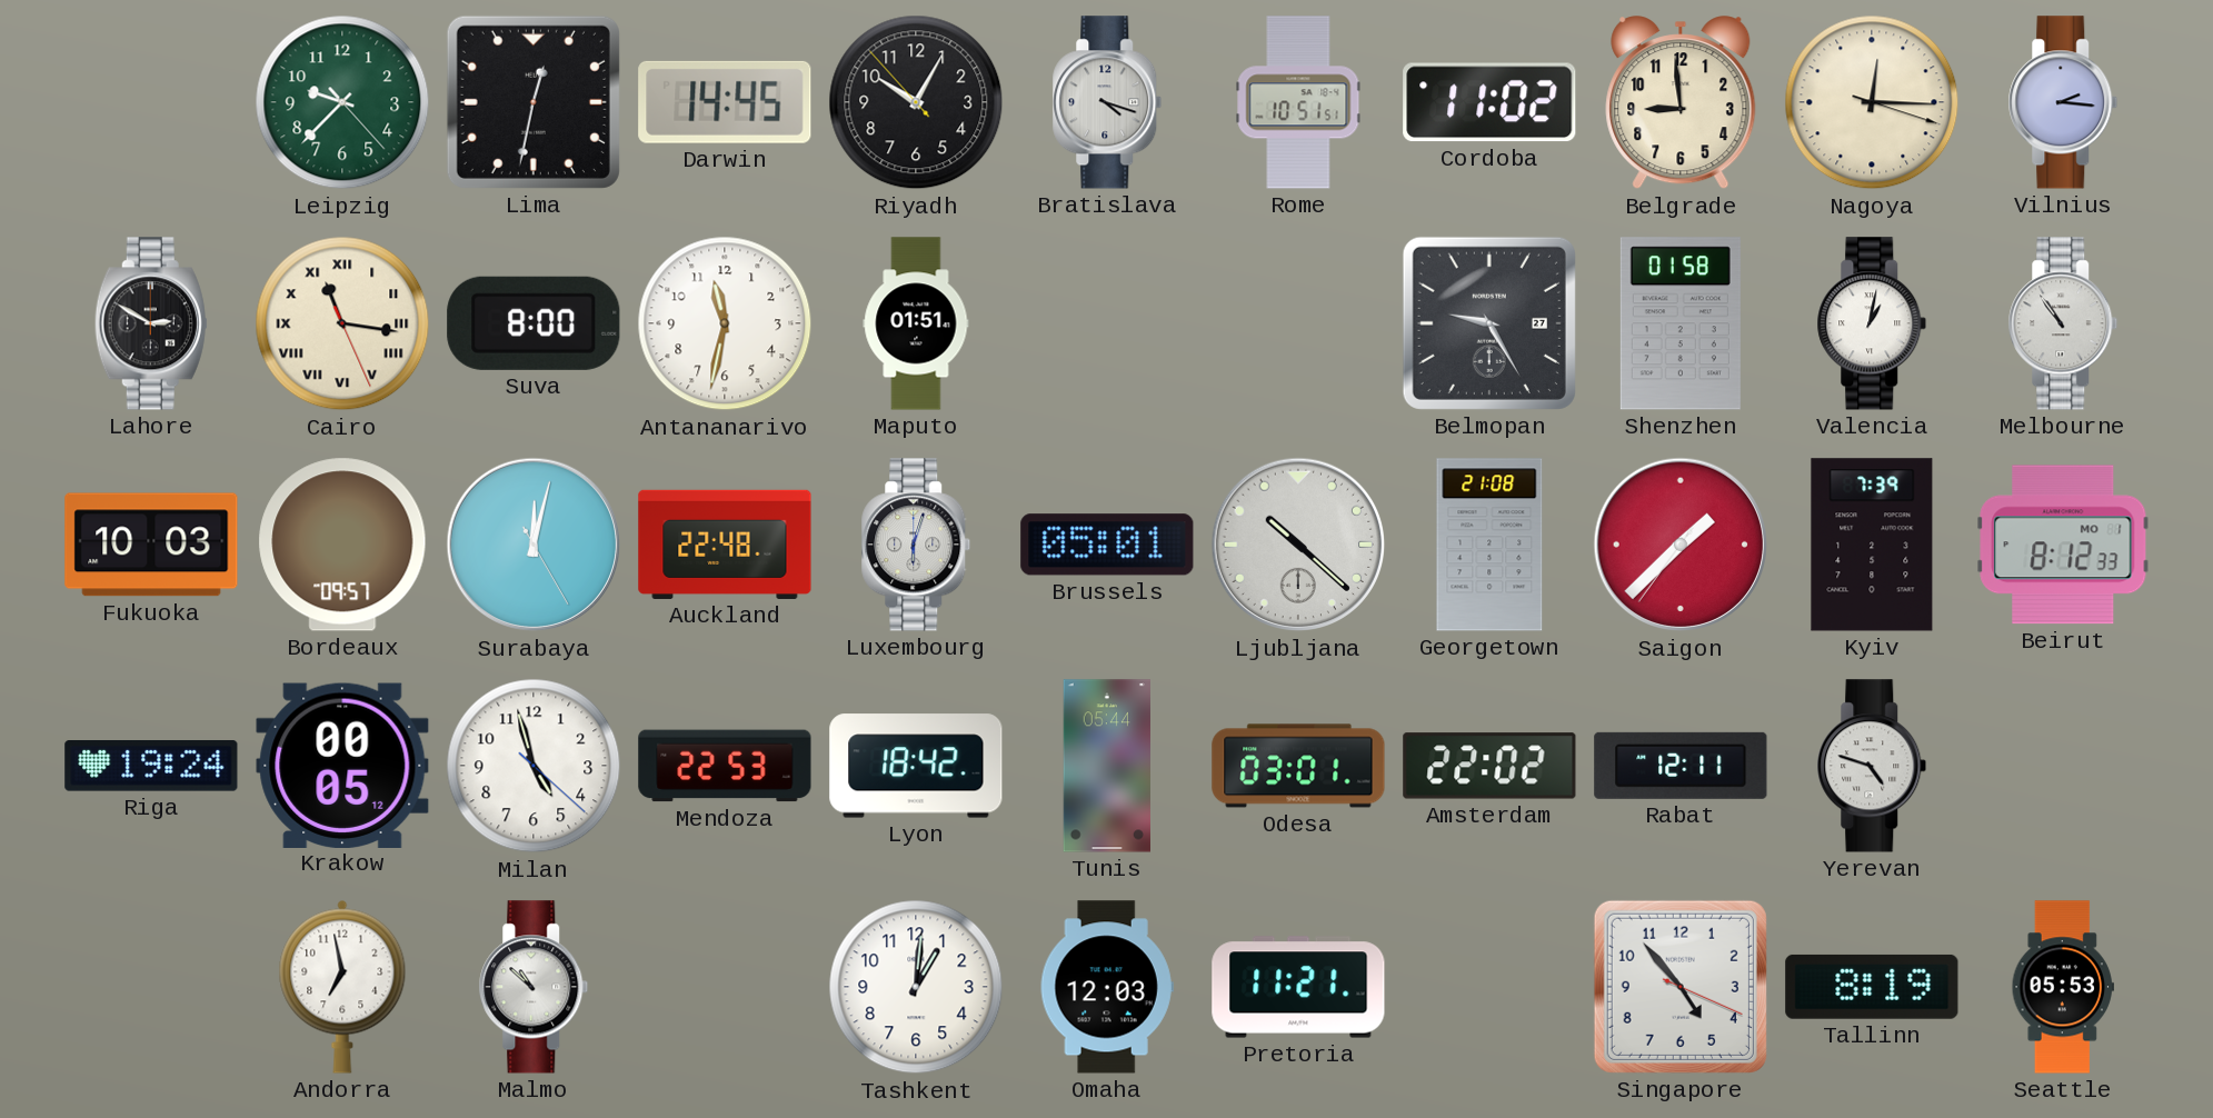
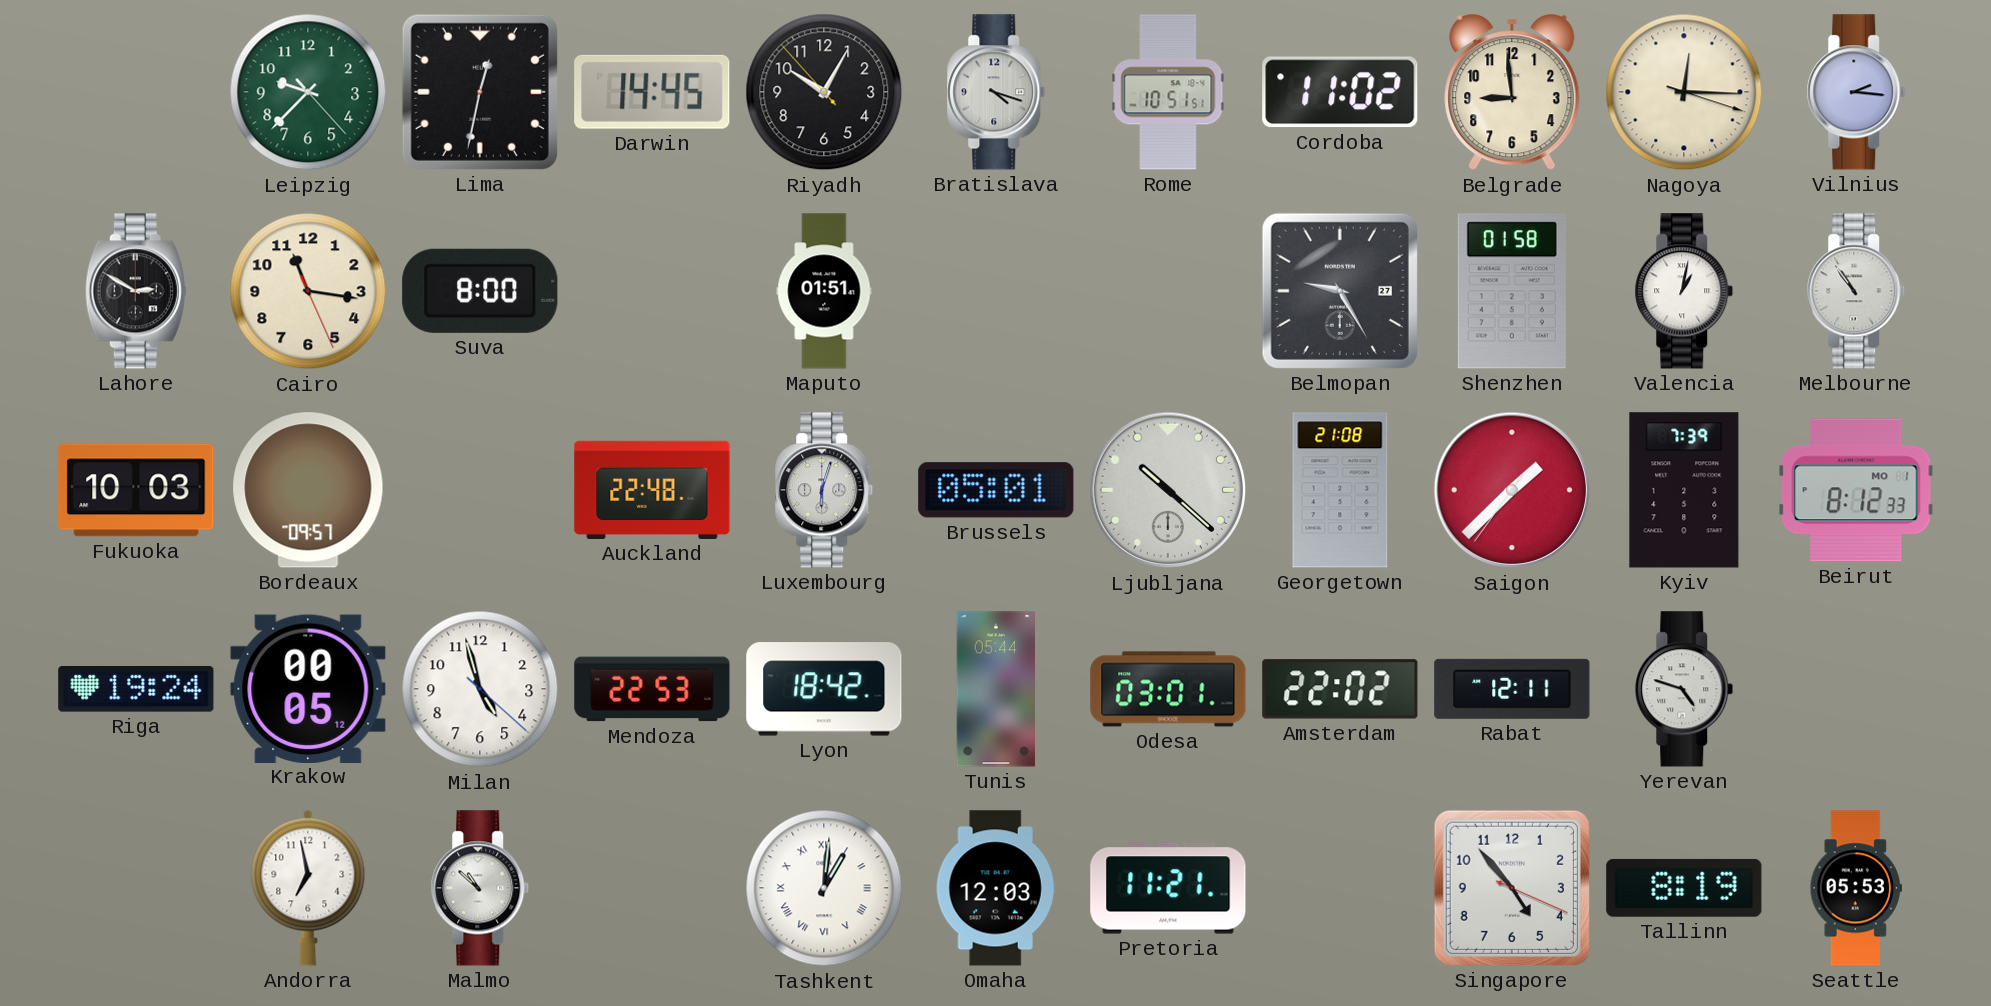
Cairo numerals: Roman -> Arabic
Antananarivo: 11:32 -> none
Surabaya: 12:02 -> none
Tashkent numerals: Arabic -> Roman
